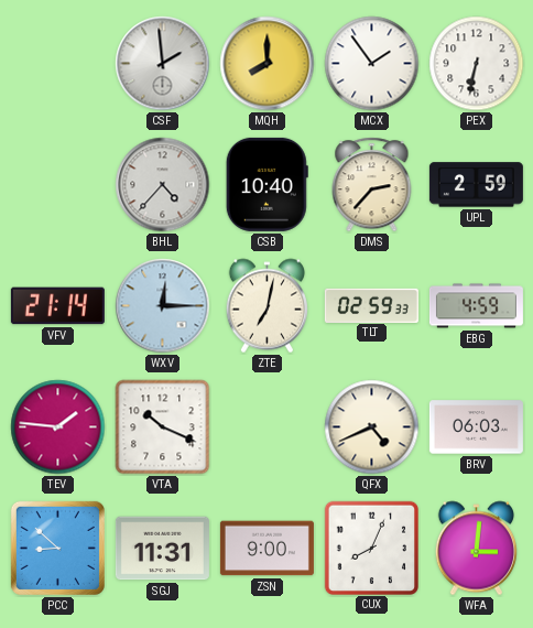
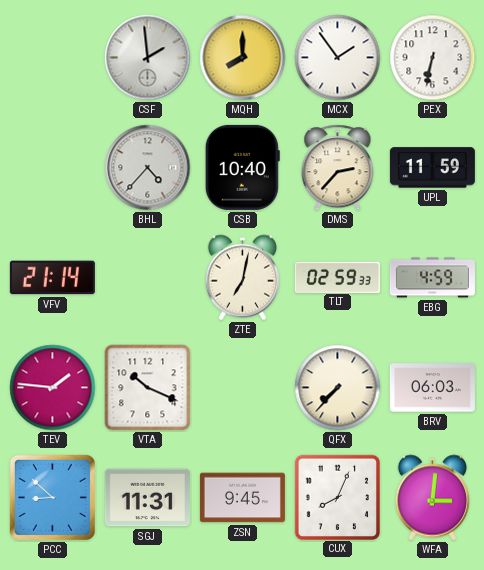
UPL: 2:59 -> 11:59
WXV: 12:15 -> none
QFX: 4:41 -> 7:37
ZSN: 9:00 -> 9:45
